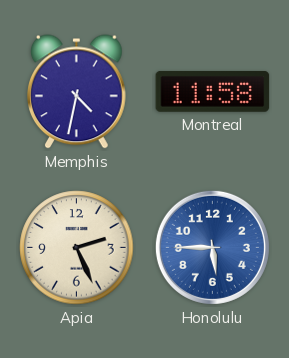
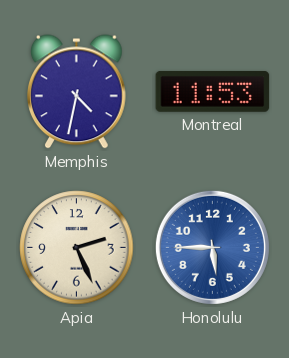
Montreal: 11:58 -> 11:53
